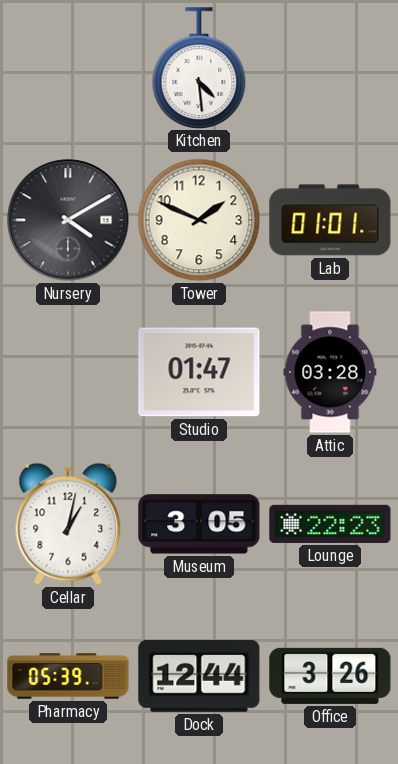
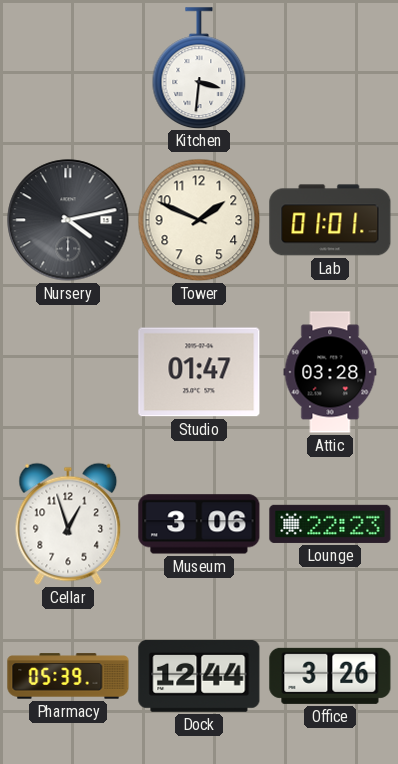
Kitchen: 4:29 -> 3:31
Nursery: 4:10 -> 4:13
Cellar: 1:02 -> 12:57
Museum: 3:05 -> 3:06
